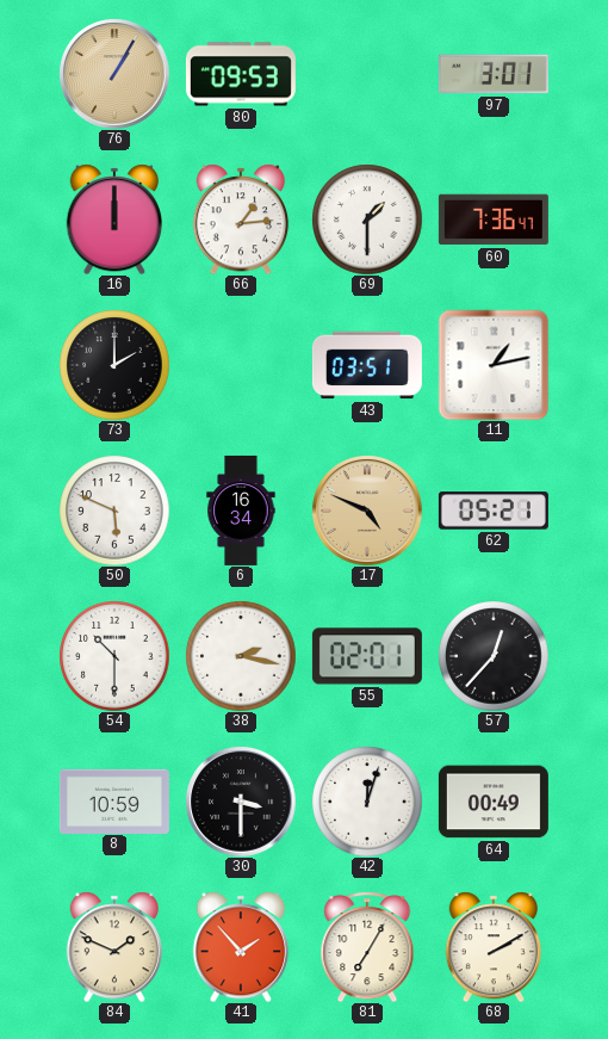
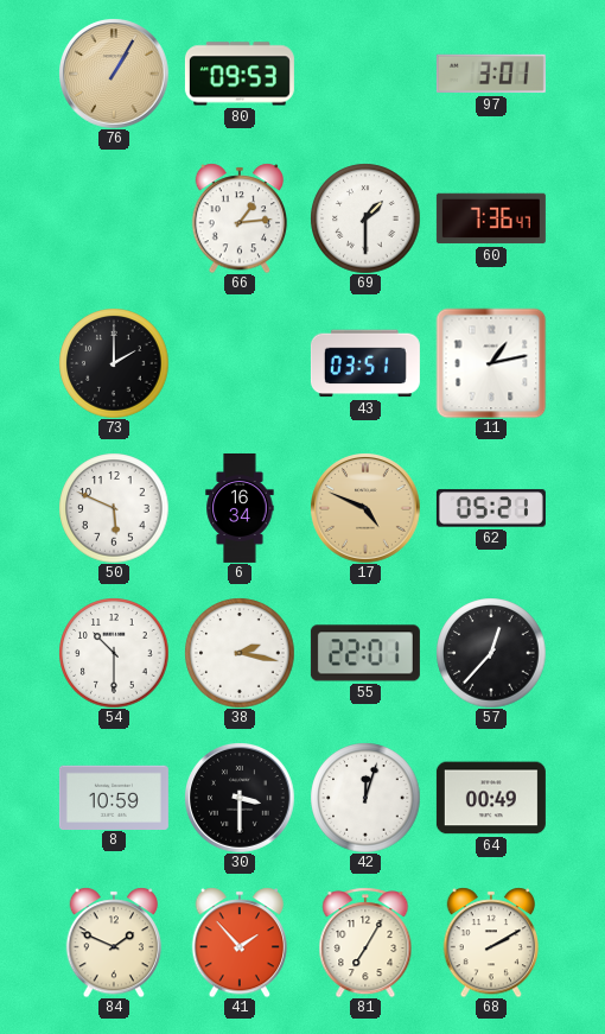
16: 12:00 -> none
55: 02:01 -> 22:01
